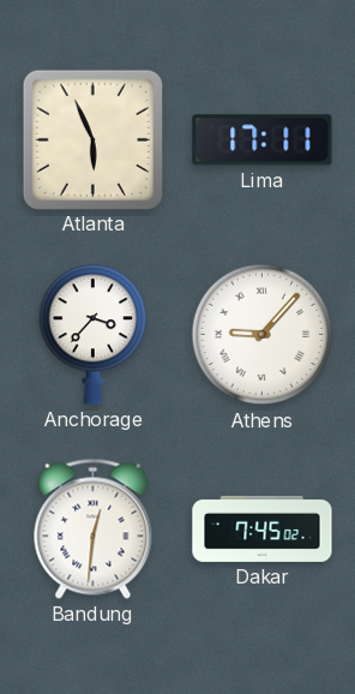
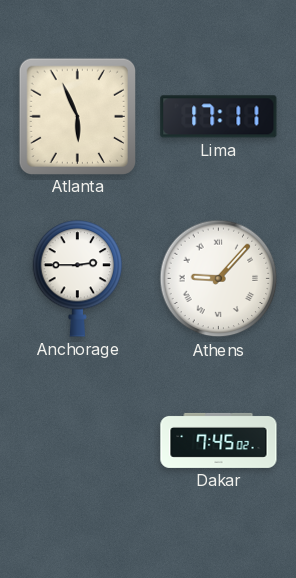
Anchorage: 3:37 -> 2:45
Bandung: 12:31 -> none
